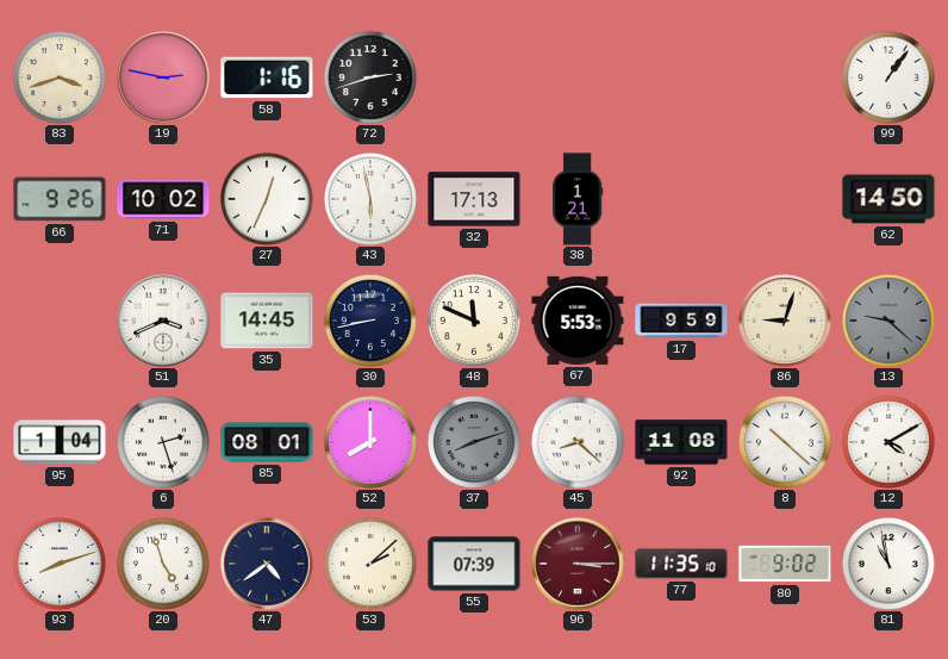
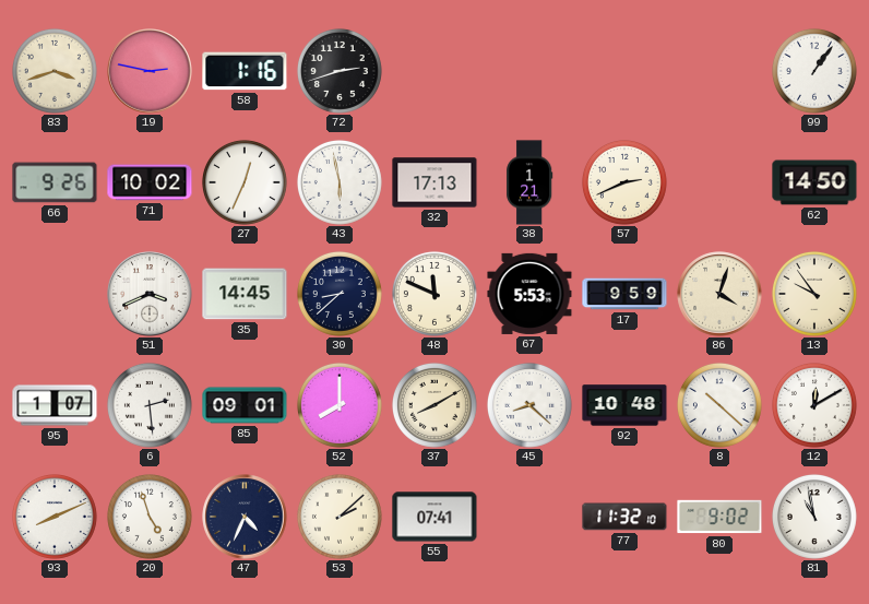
57: none -> 2:41
30: 8:43 -> 8:38
86: 9:03 -> 4:03
13: 9:22 -> 9:54
13 dial: grey -> cream
95: 1:04 -> 1:07
6: 2:27 -> 2:29
85: 08:01 -> 09:01
37: 8:12 -> 8:10
37 dial: grey -> cream
92: 11:08 -> 10:48
12: 4:10 -> 12:10
93: 8:12 -> 8:11
47: 4:39 -> 4:34
55: 07:39 -> 07:41
96: 3:15 -> none
77: 11:35 -> 11:32
